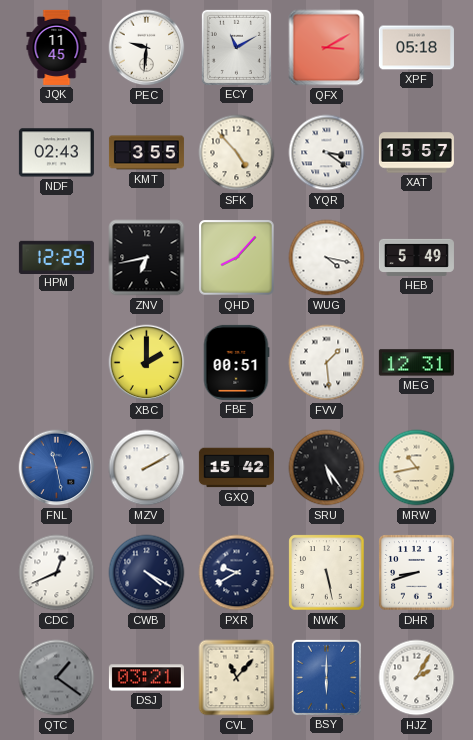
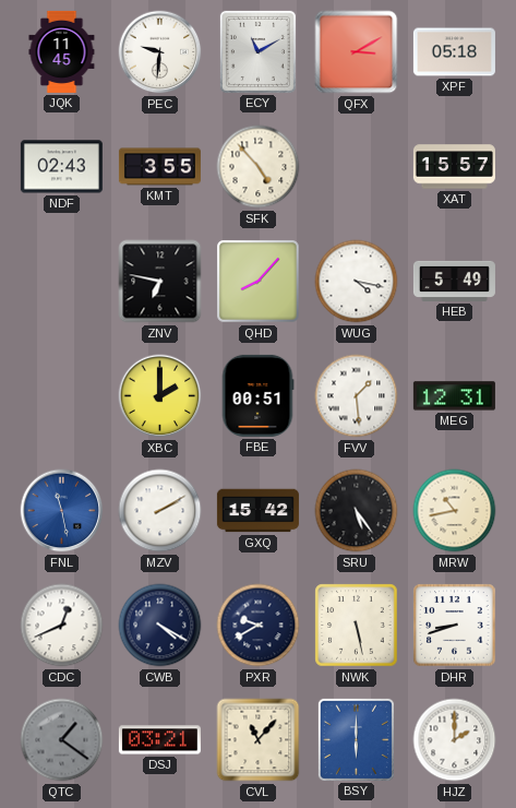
YQR: 3:21 -> none
HPM: 12:29 -> none
ZNV: 6:43 -> 6:47
HJZ: 2:05 -> 2:00
